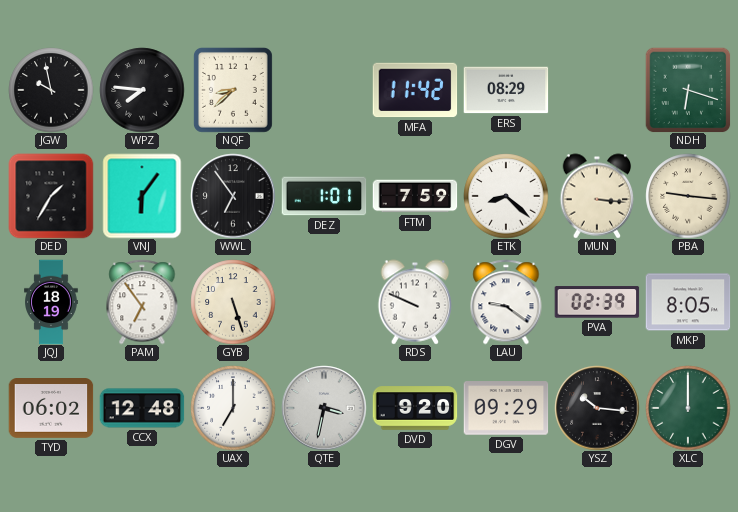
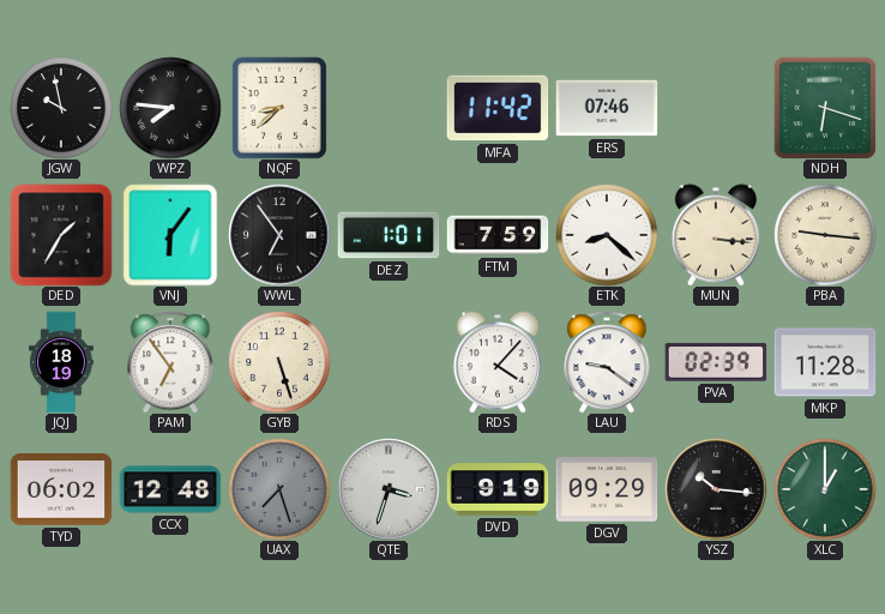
ERS: 08:29 -> 07:46
RDS: 9:49 -> 4:07
MKP: 8:05 -> 11:28
UAX: 7:00 -> 7:27
UAX dial: white -> grey
QTE: 3:32 -> 3:33
DVD: 9:20 -> 9:19
XLC: 12:00 -> 1:00
